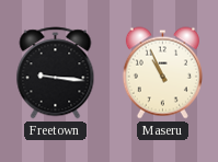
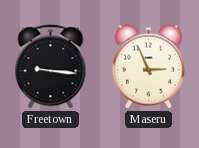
Maseru: 10:56 -> 2:56
